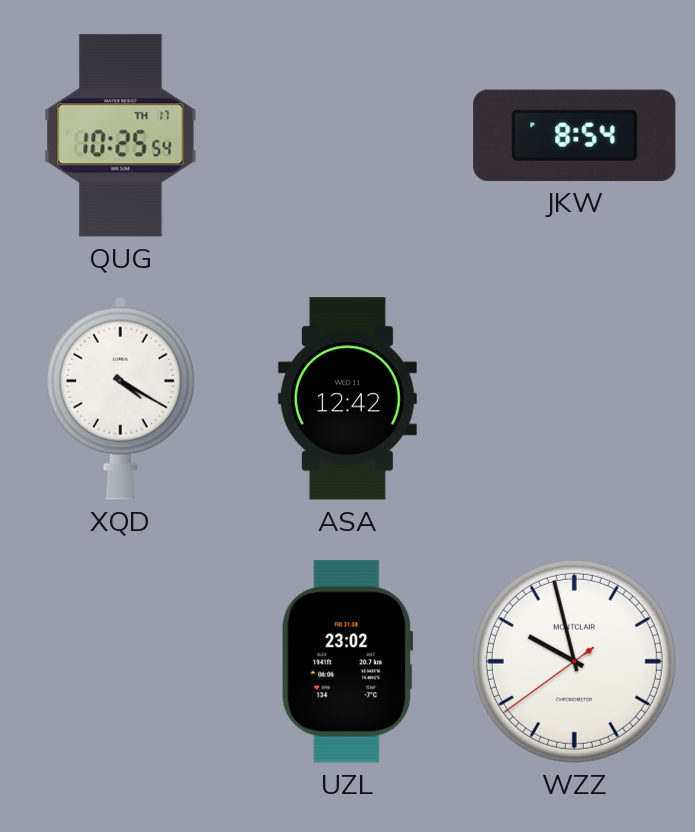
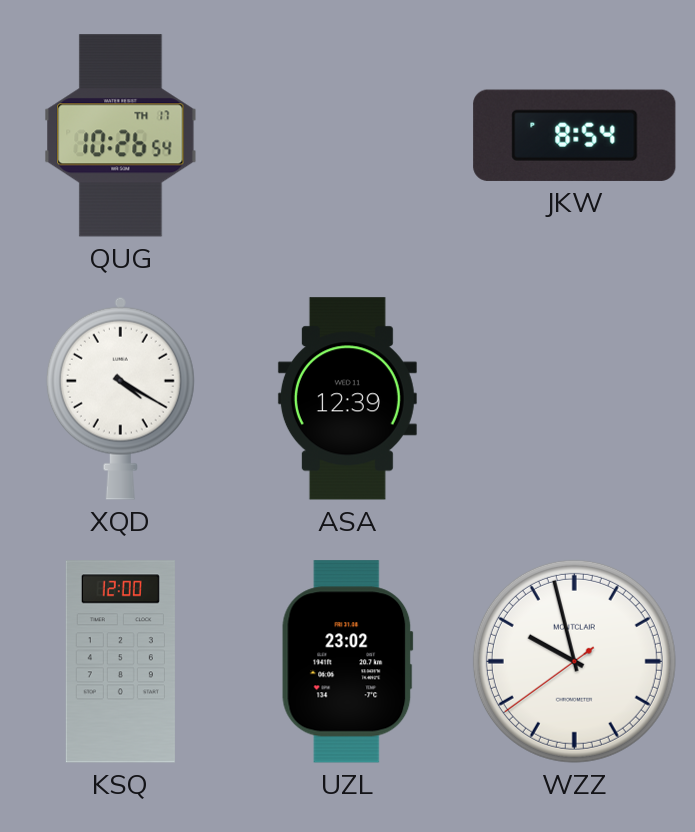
QUG: 10:25 -> 10:26
ASA: 12:42 -> 12:39
KSQ: none -> 12:00
